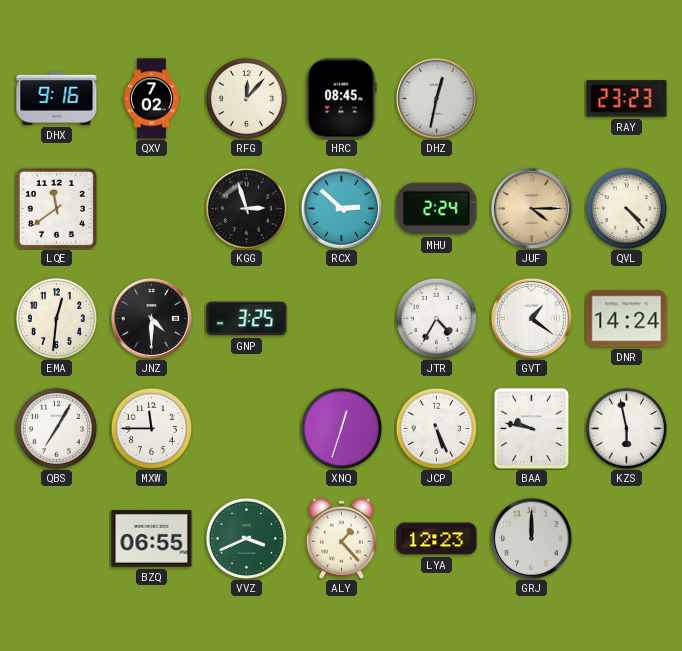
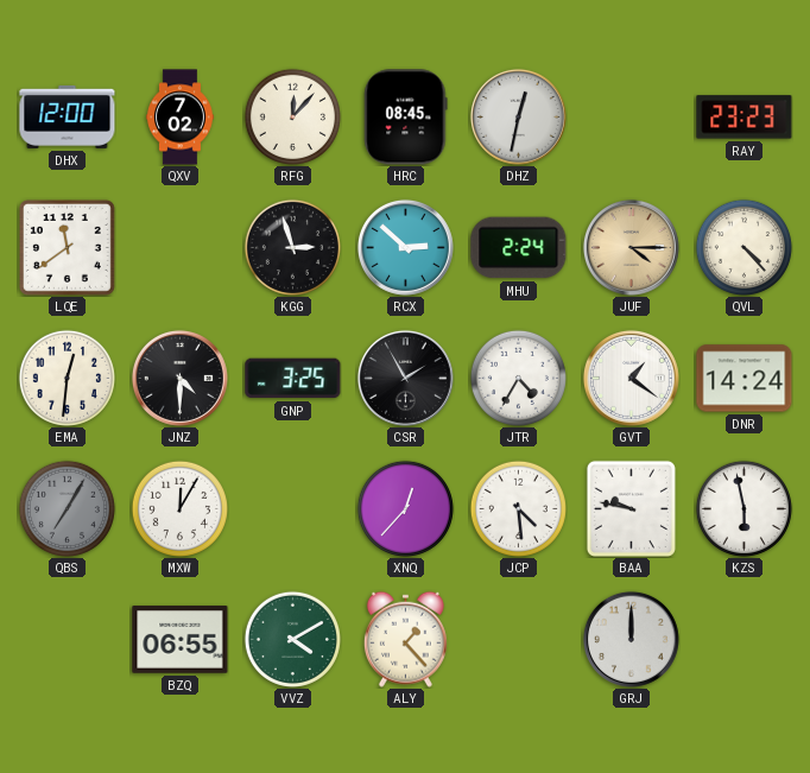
DHX: 9:16 -> 12:00
CSR: none -> 1:55
QBS dial: white -> grey
MXW: 11:45 -> 12:05
XNQ: 12:33 -> 12:37
JCP: 5:26 -> 4:29
VVZ: 3:41 -> 4:10
LYA: 12:23 -> none
